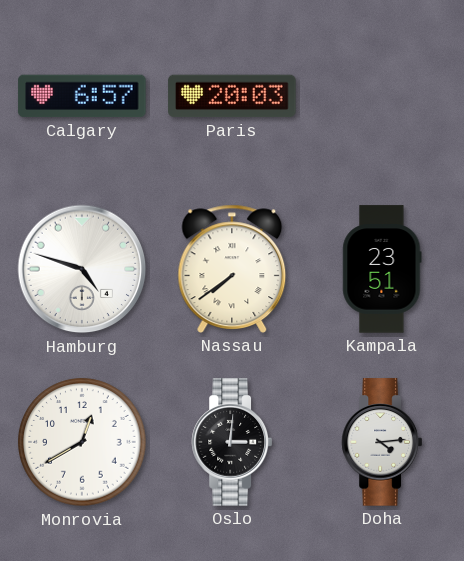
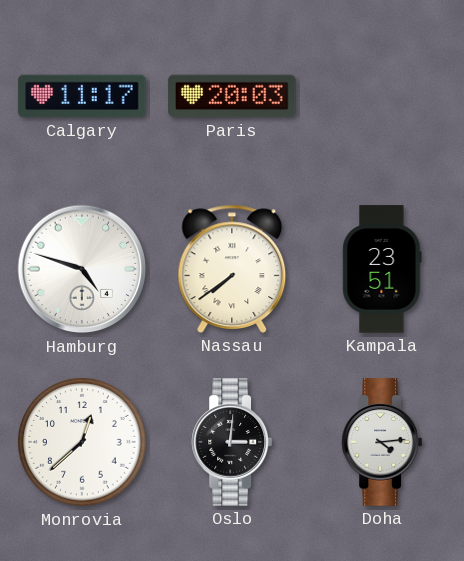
Calgary: 6:57 -> 11:17
Monrovia: 12:40 -> 12:38
